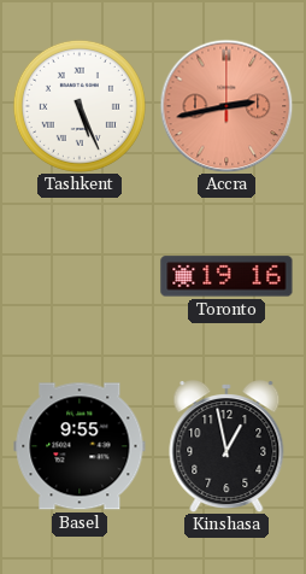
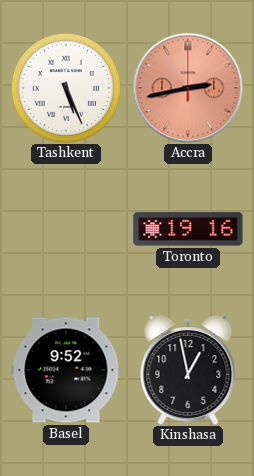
Basel: 9:55 -> 9:52
